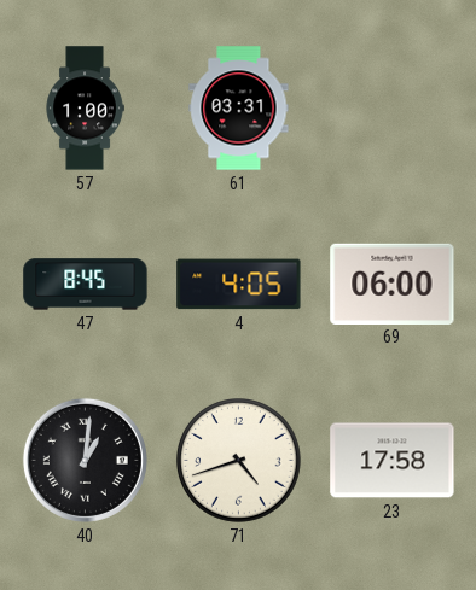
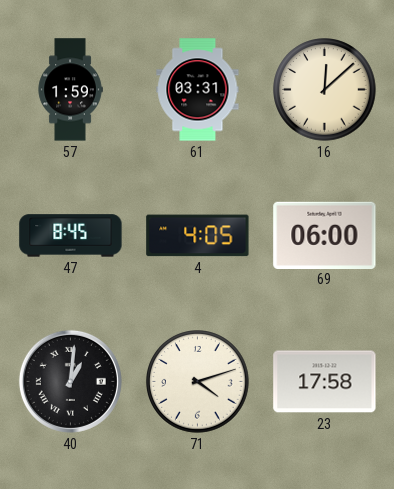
57: 1:00 -> 1:59
16: none -> 12:08
71: 4:42 -> 4:12
